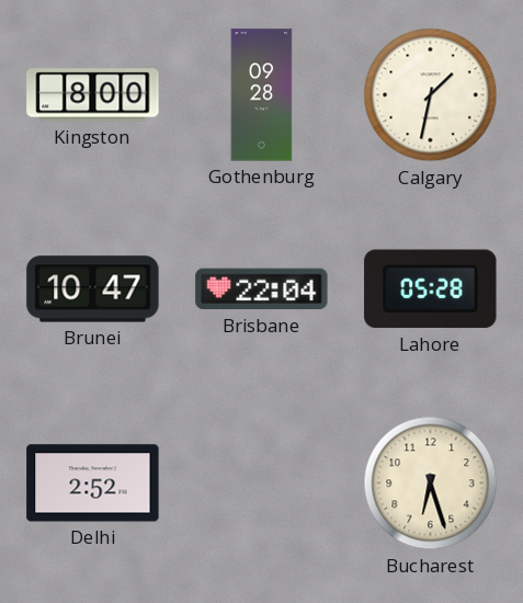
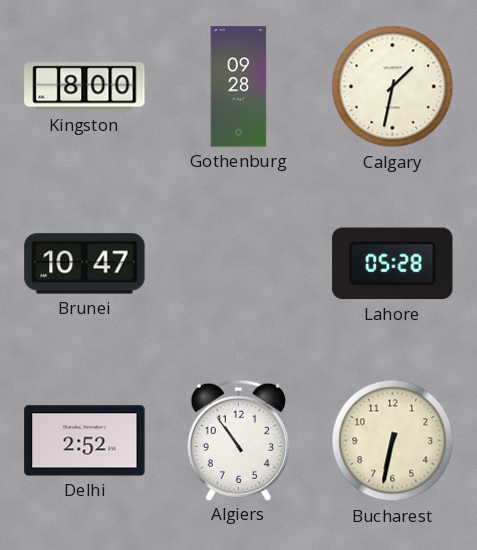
Brisbane: 22:04 -> none
Algiers: none -> 10:54
Bucharest: 6:27 -> 6:32
